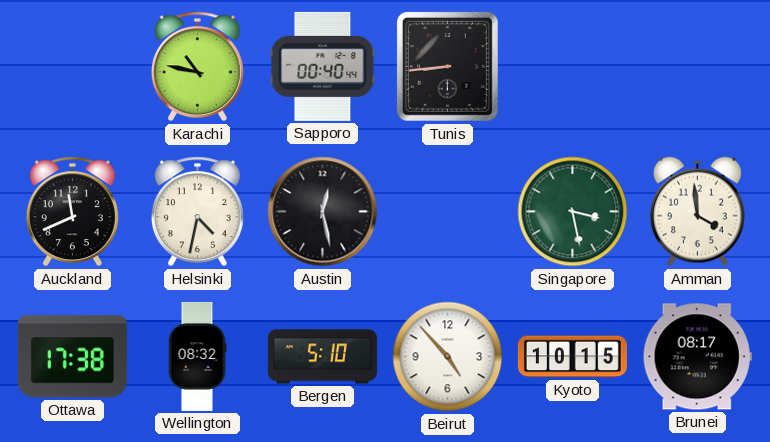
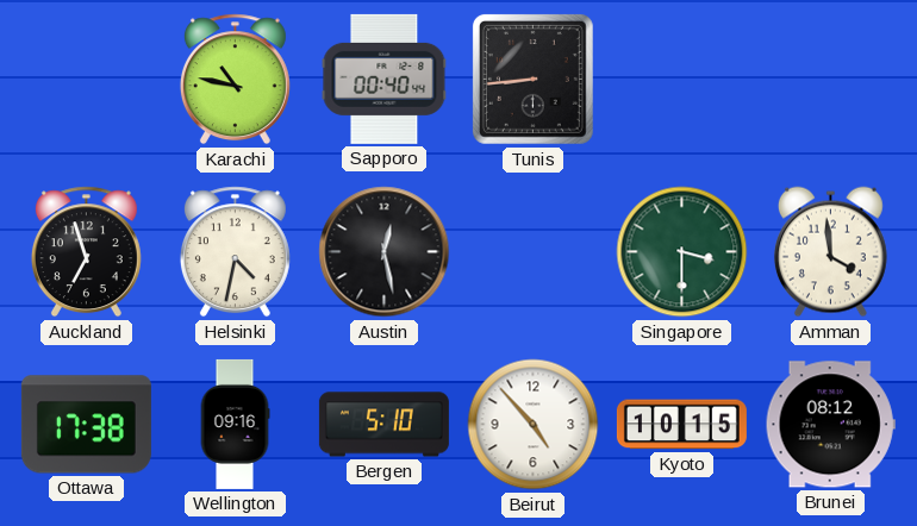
Auckland: 11:41 -> 6:57
Singapore: 3:28 -> 3:30
Wellington: 08:32 -> 09:16
Brunei: 08:17 -> 08:12
